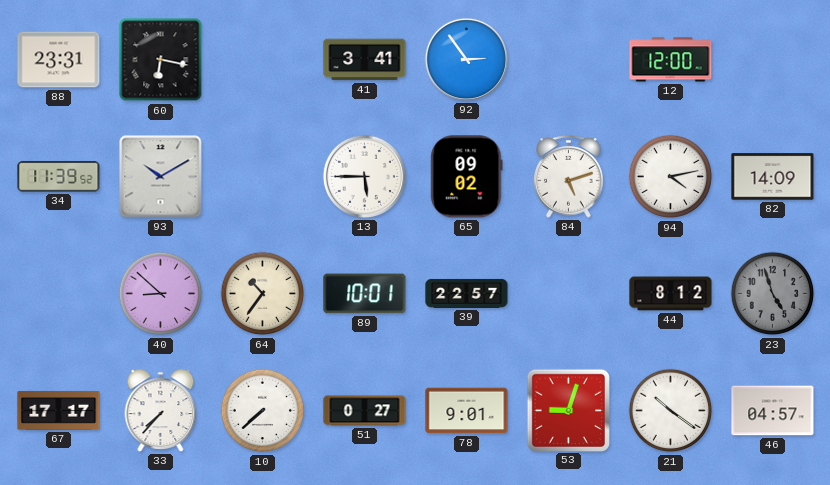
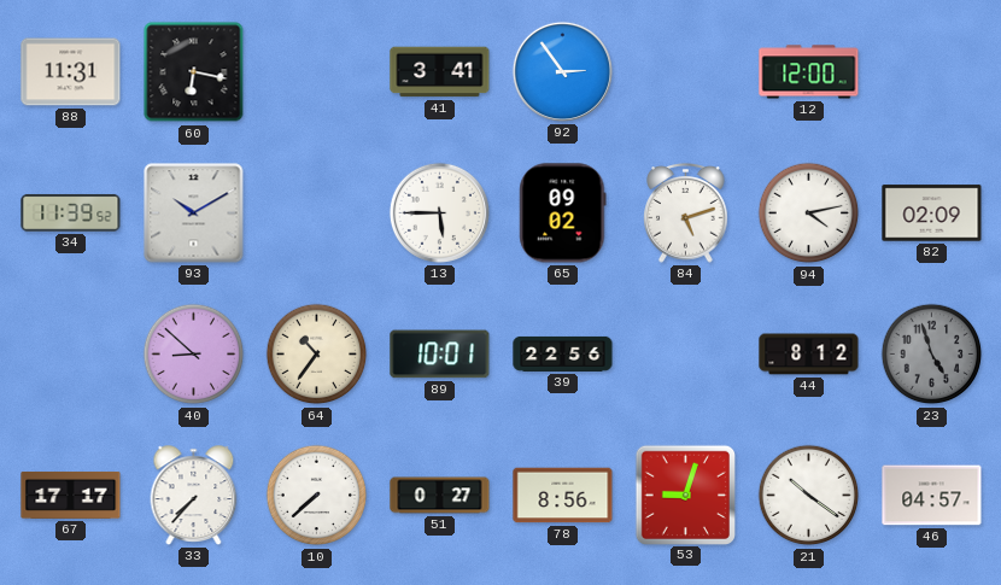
88: 23:31 -> 11:31
82: 14:09 -> 02:09
39: 22:57 -> 22:56
78: 9:01 -> 8:56
